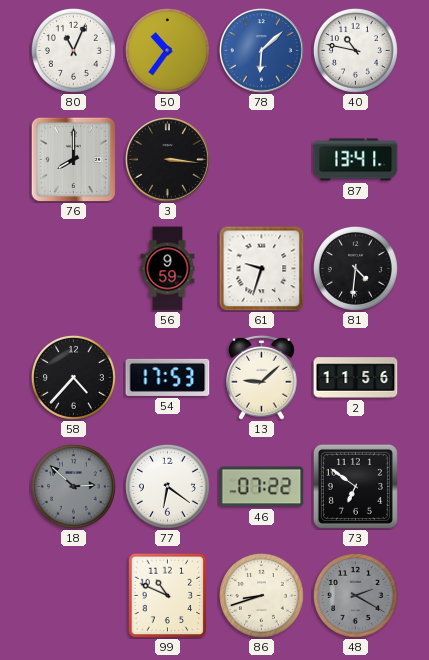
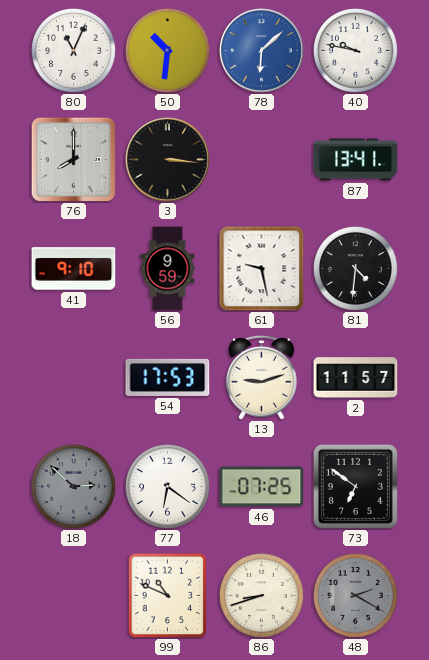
50: 10:36 -> 10:31
40: 10:47 -> 9:47
41: none -> 9:10
61: 9:33 -> 9:28
58: 4:37 -> none
13: 9:08 -> 9:12
2: 11:56 -> 11:57
46: 07:22 -> 07:25
